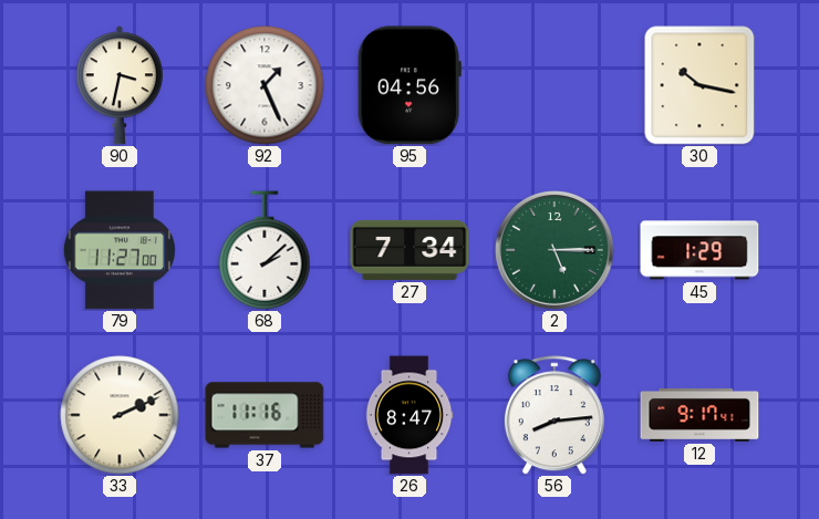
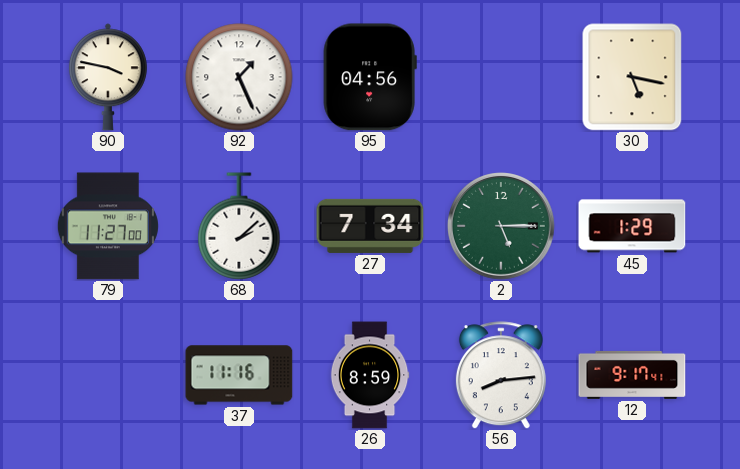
90: 3:32 -> 3:47
30: 10:17 -> 5:17
33: 2:11 -> none
26: 8:47 -> 8:59
